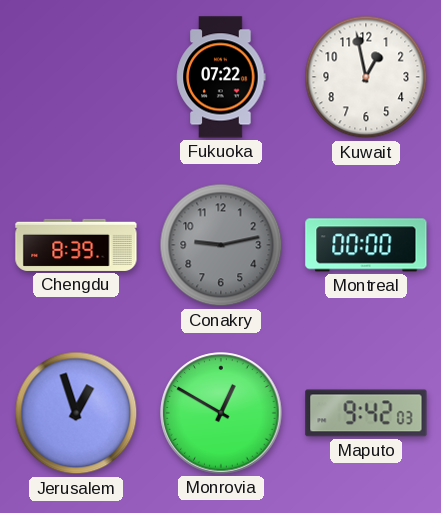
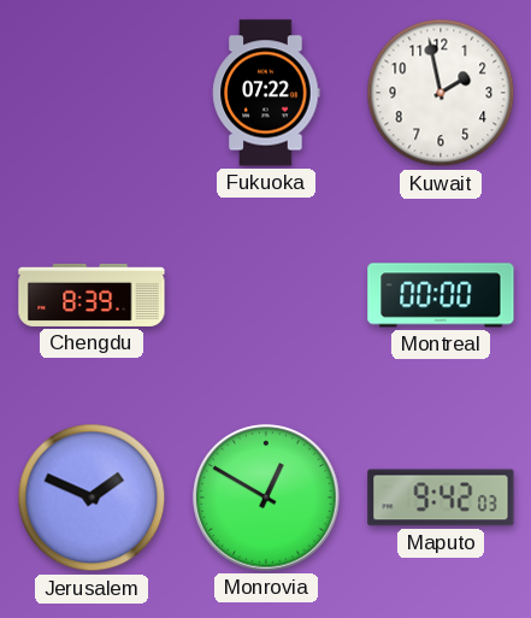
Kuwait: 12:58 -> 1:58
Conakry: 9:13 -> none
Jerusalem: 12:57 -> 1:49
